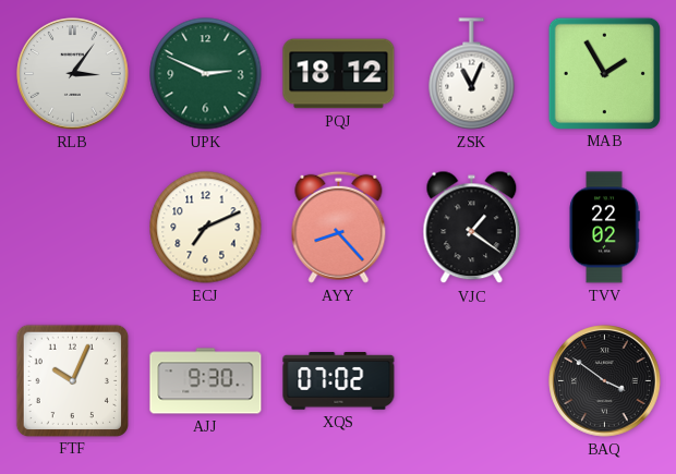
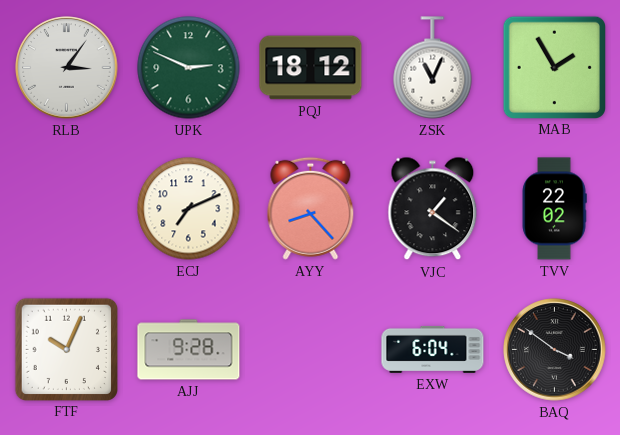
AJJ: 9:30 -> 9:28
XQS: 07:02 -> none
EXW: none -> 6:04
